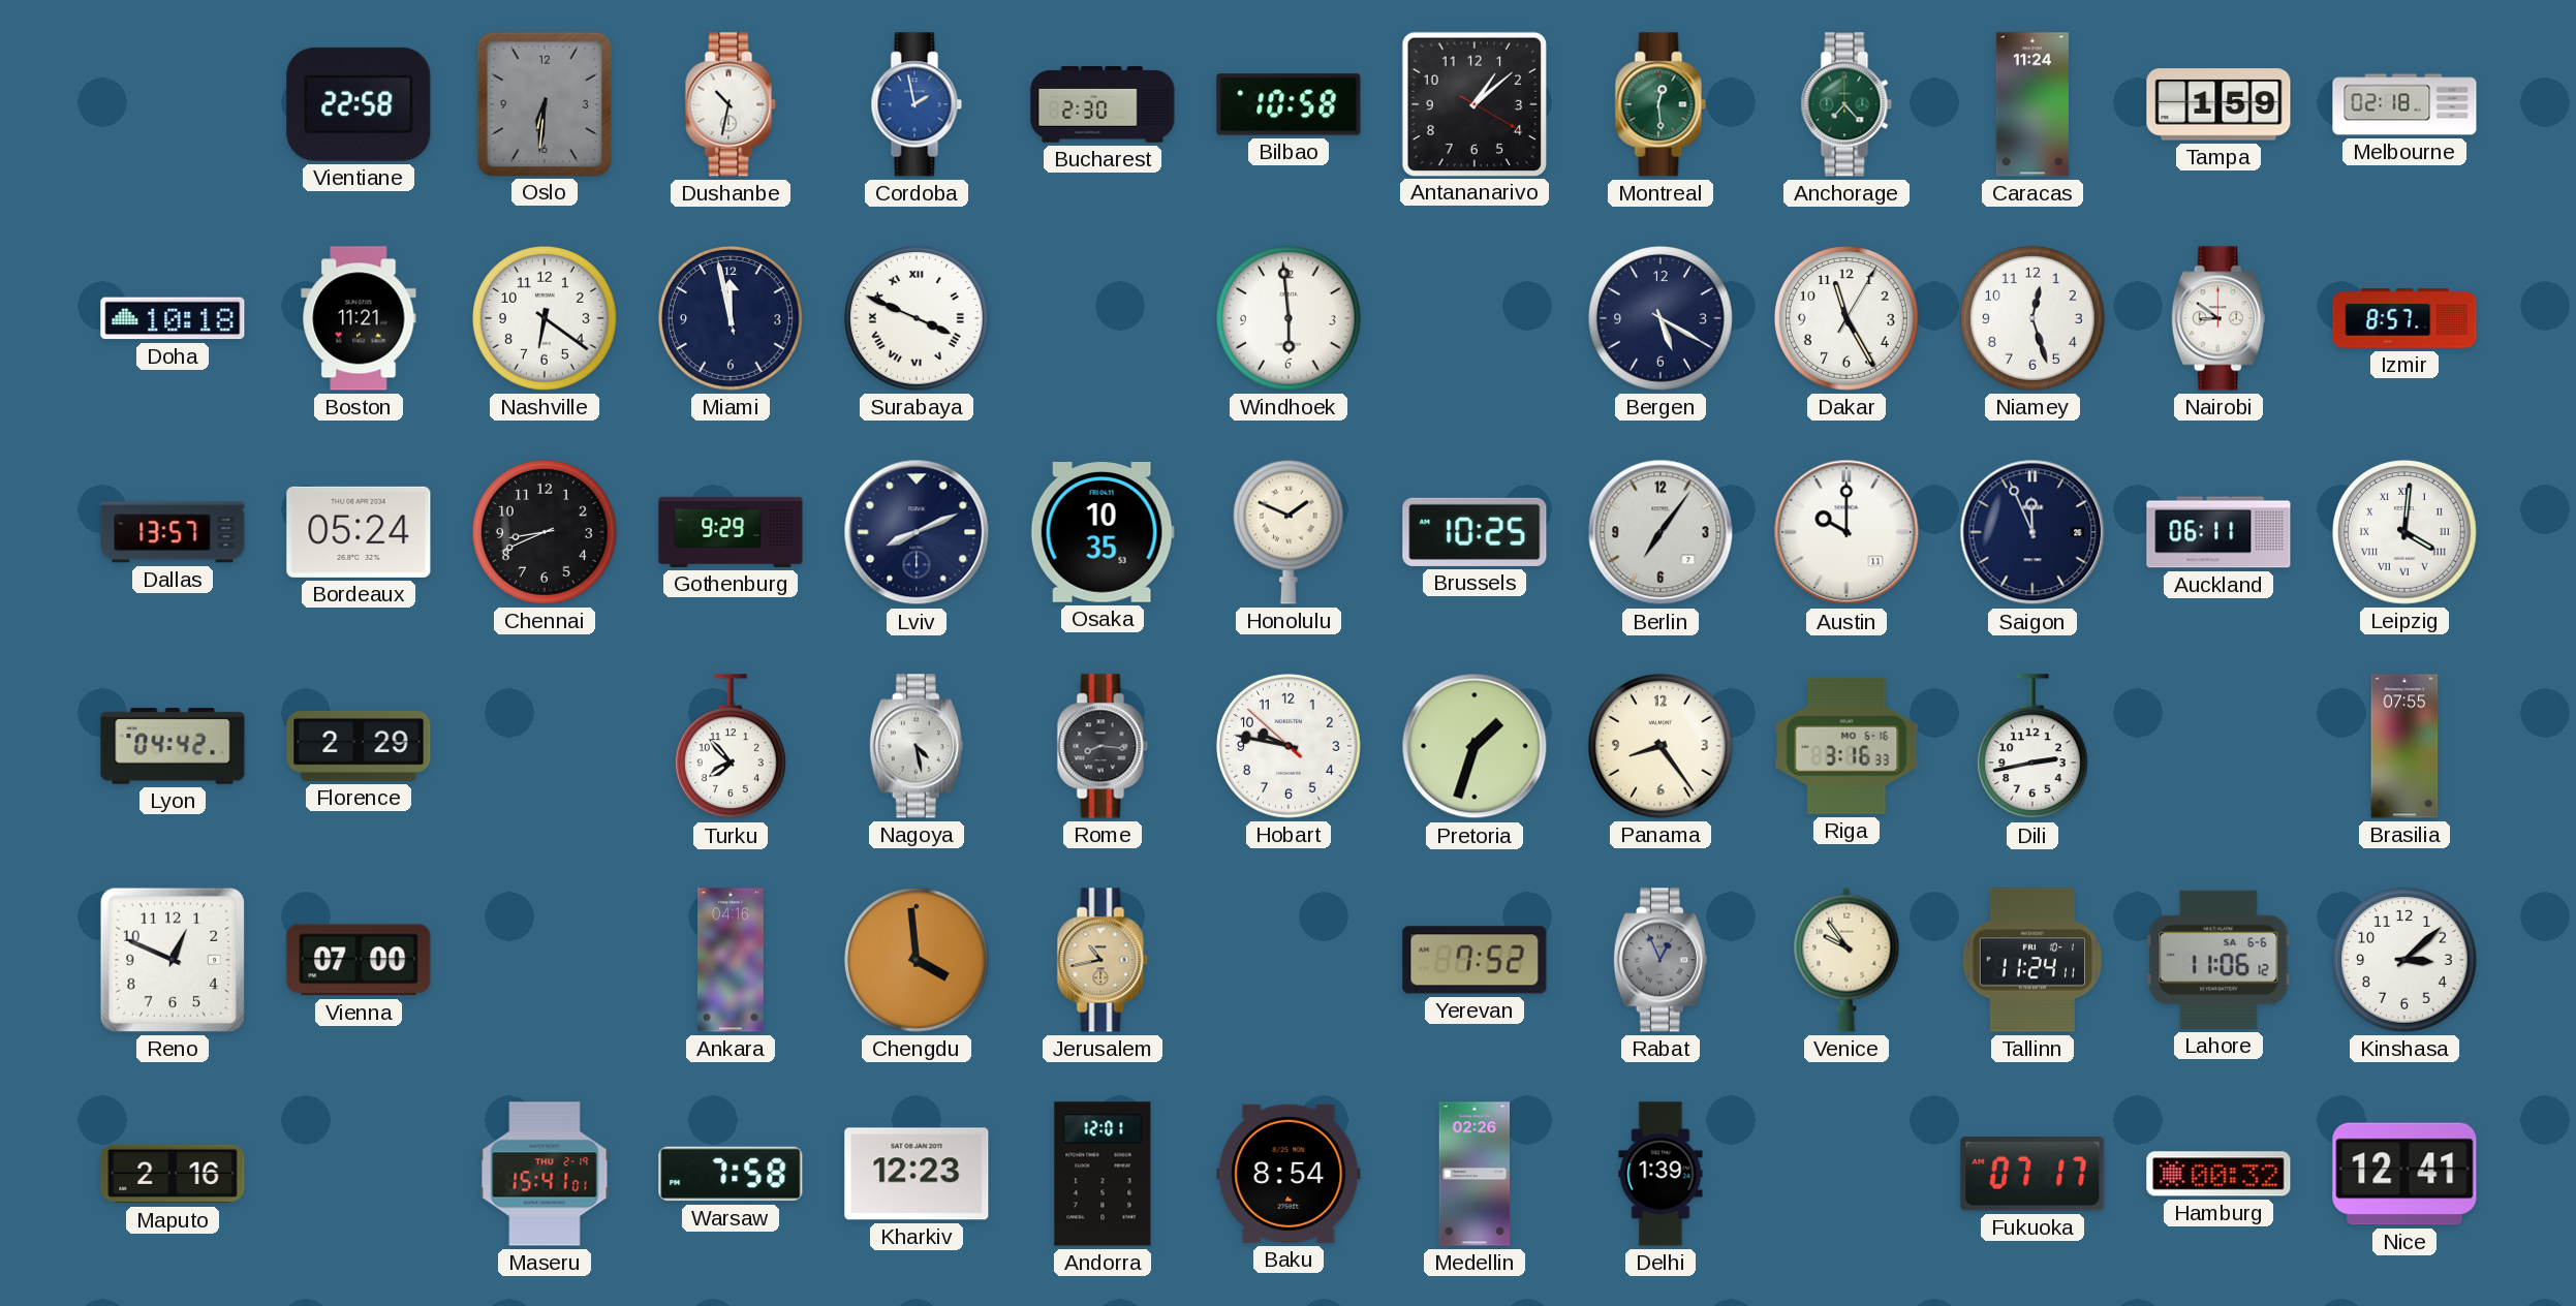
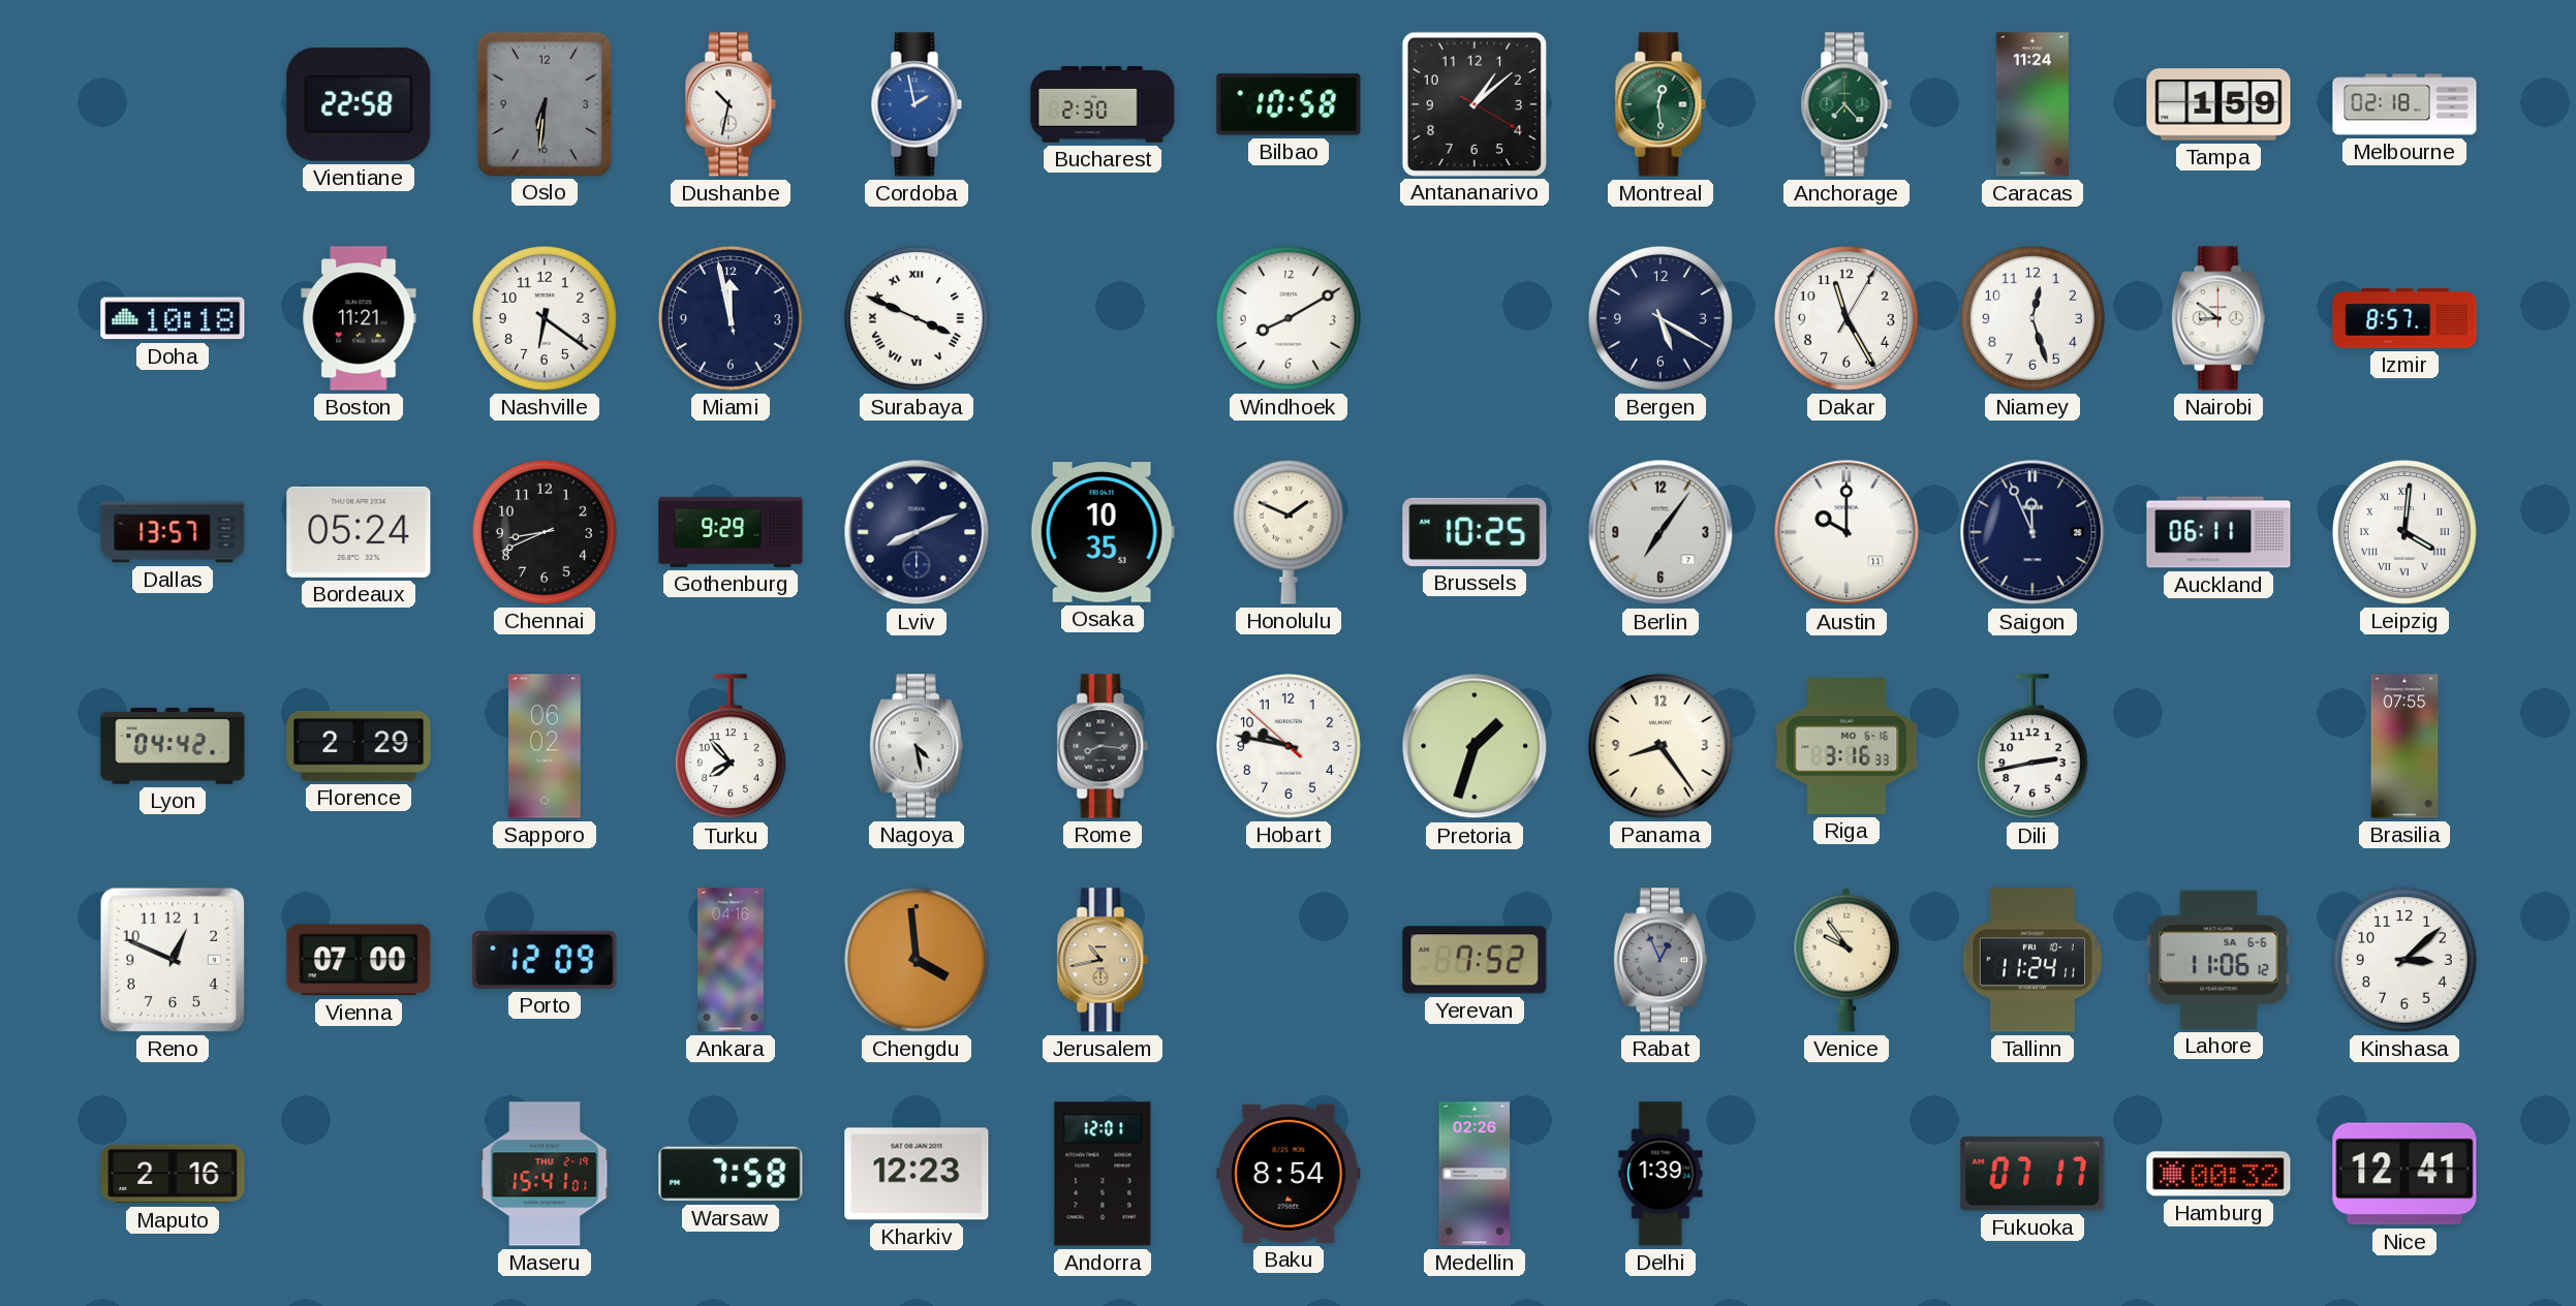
Windhoek: 5:59 -> 8:10
Sapporo: none -> 06:02
Porto: none -> 12:09
